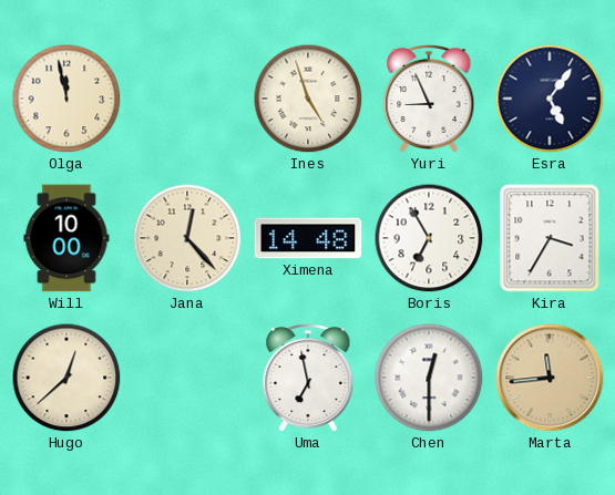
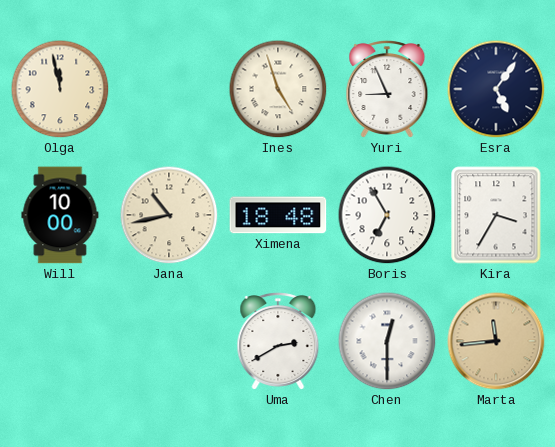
Jana: 12:23 -> 10:43
Ximena: 14:48 -> 18:48
Hugo: 12:38 -> none
Uma: 6:58 -> 2:40
